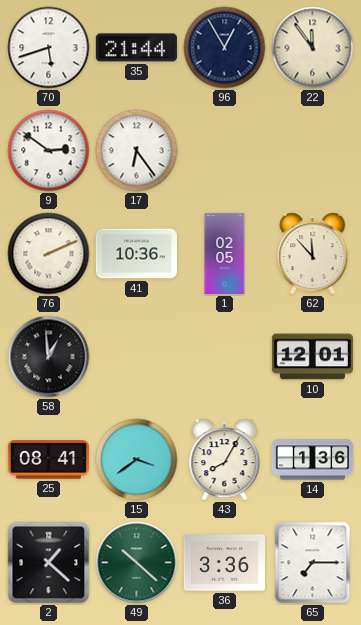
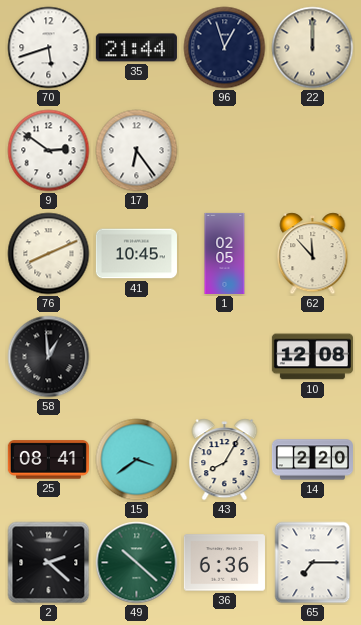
96: 12:55 -> 12:57
22: 11:54 -> 12:00
76: 2:11 -> 8:11
41: 10:36 -> 10:45
10: 12:01 -> 12:08
14: 1:36 -> 2:20
2: 1:22 -> 2:22
36: 3:36 -> 6:36
